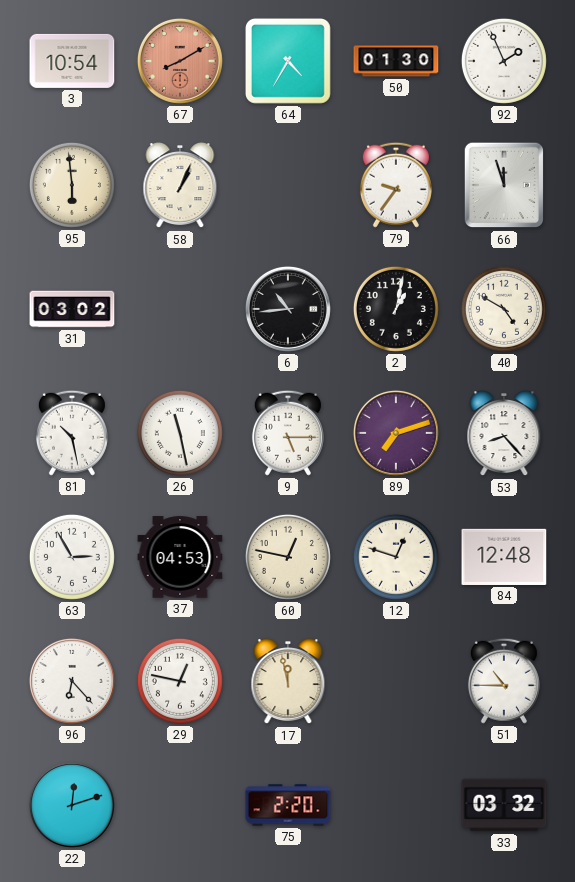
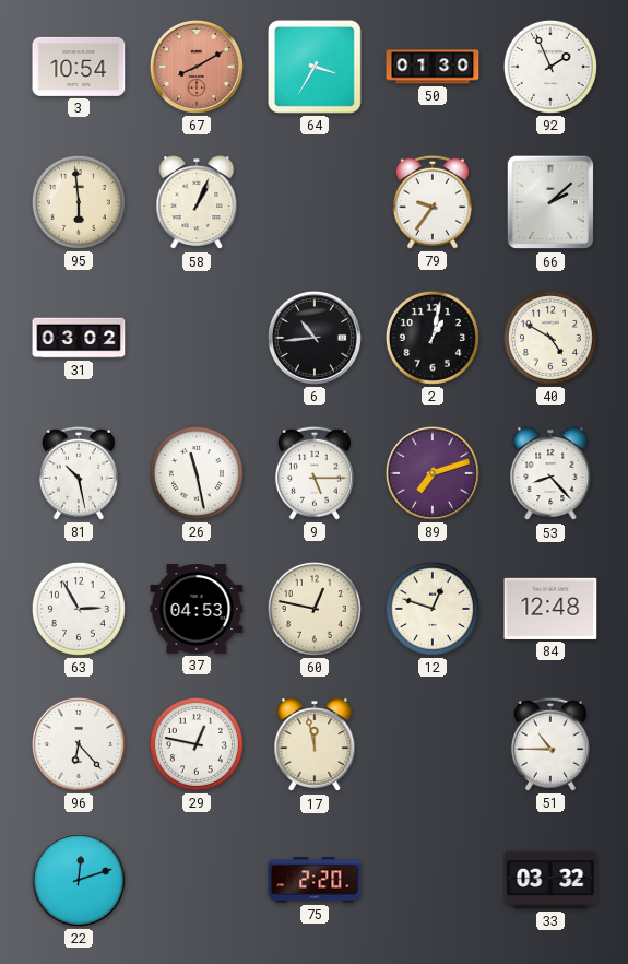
64: 4:35 -> 3:35
66: 11:57 -> 2:08
